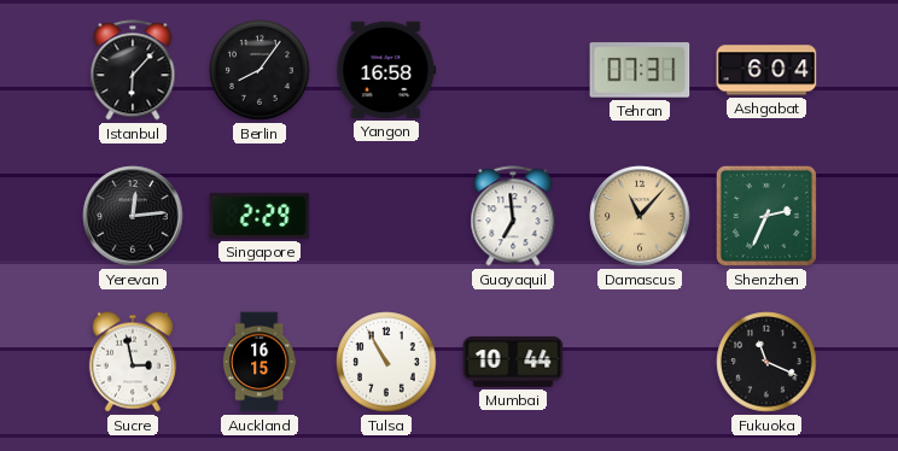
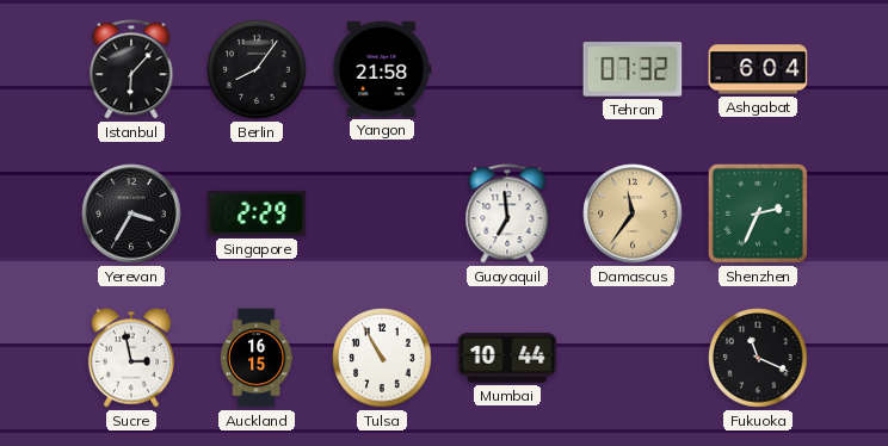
Yangon: 16:58 -> 21:58
Tehran: 07:31 -> 07:32
Yerevan: 12:14 -> 3:35
Damascus: 11:07 -> 11:36
